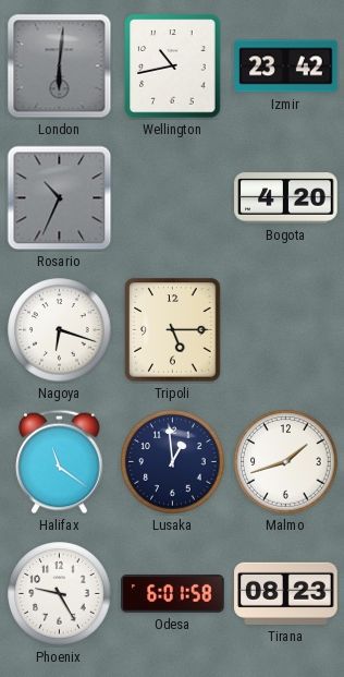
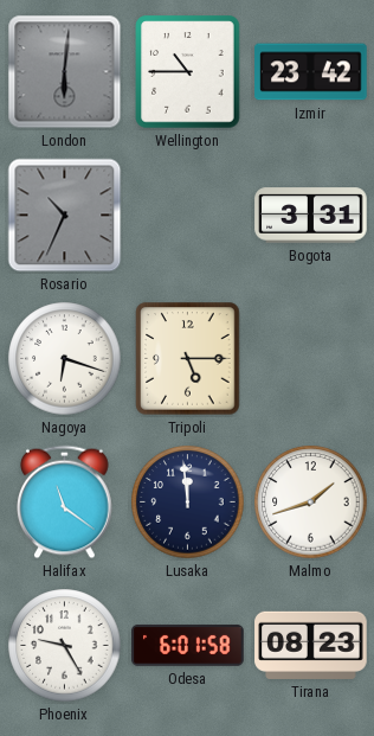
Wellington: 10:43 -> 10:45
Bogota: 4:20 -> 3:31
Lusaka: 12:59 -> 11:59
